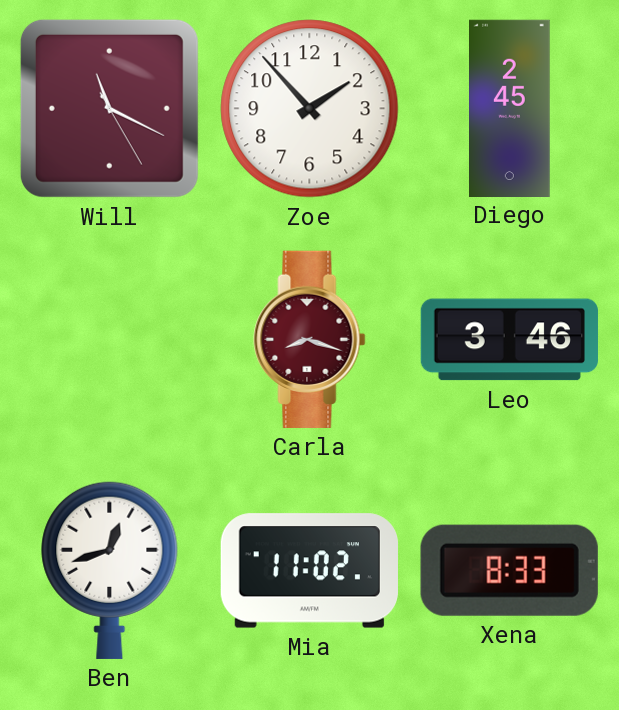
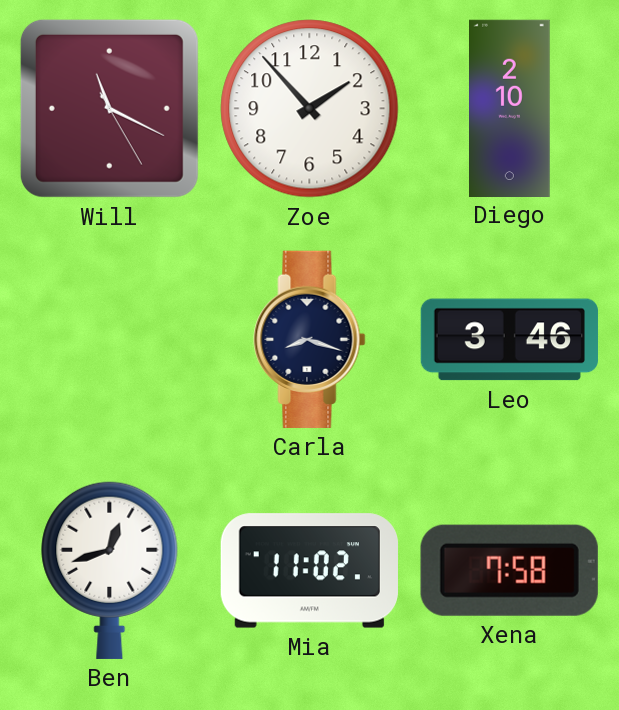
Diego: 2:45 -> 2:10
Carla dial: burgundy -> navy
Xena: 8:33 -> 7:58
